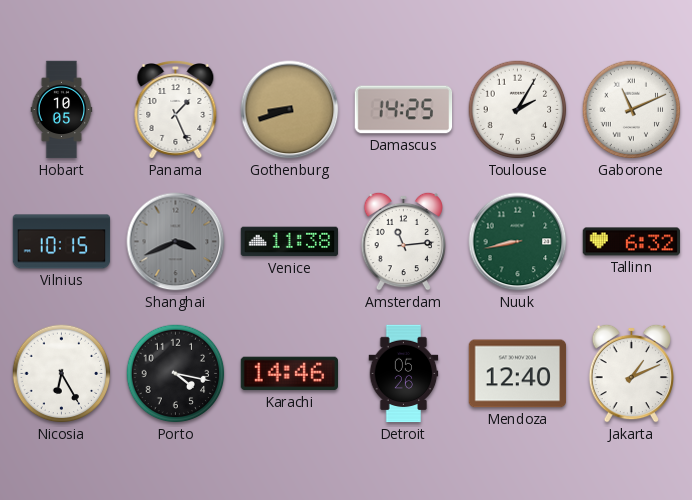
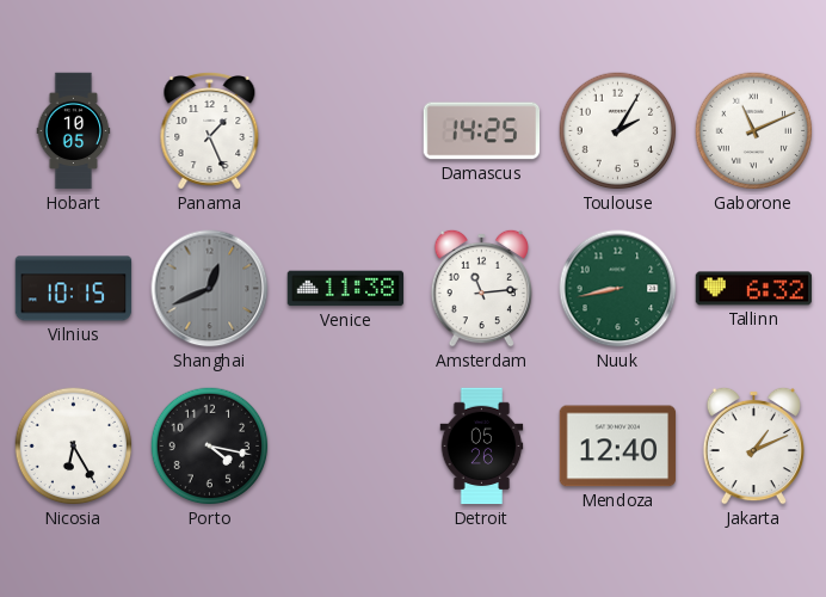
Gothenburg: 8:42 -> none
Shanghai: 3:41 -> 12:41
Karachi: 14:46 -> none
